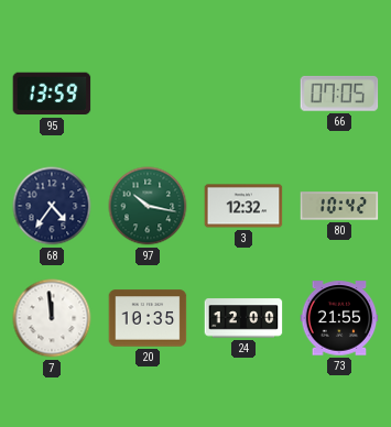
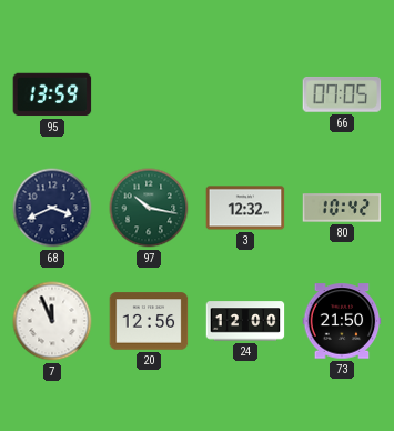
68: 4:36 -> 3:41
7: 11:59 -> 11:56
20: 10:35 -> 12:56
73: 21:55 -> 21:50
